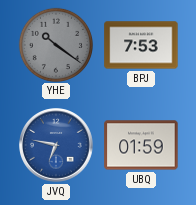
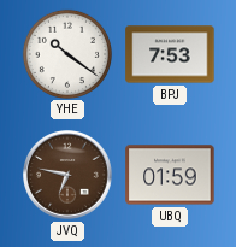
YHE dial: grey -> white
JVQ dial: blue -> brown
